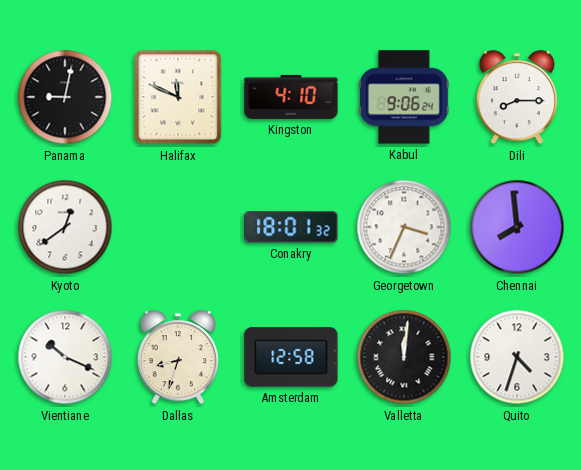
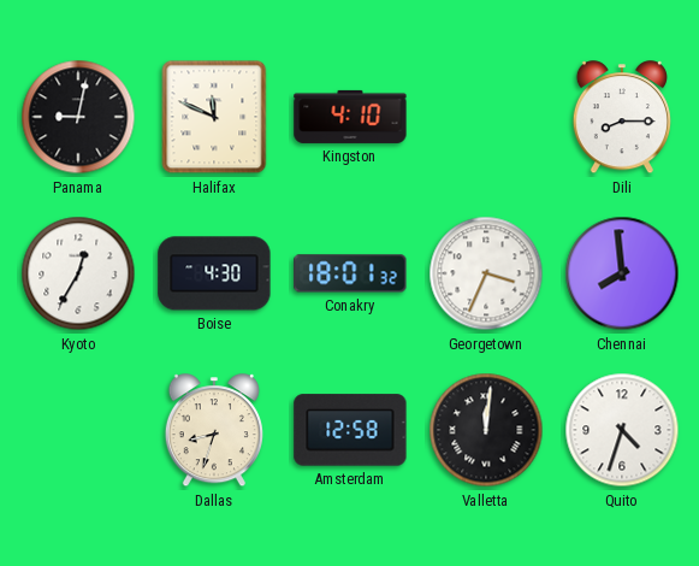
Kabul: 9:06 -> none
Kyoto: 12:39 -> 12:35
Boise: none -> 4:30
Vientiane: 10:19 -> none
